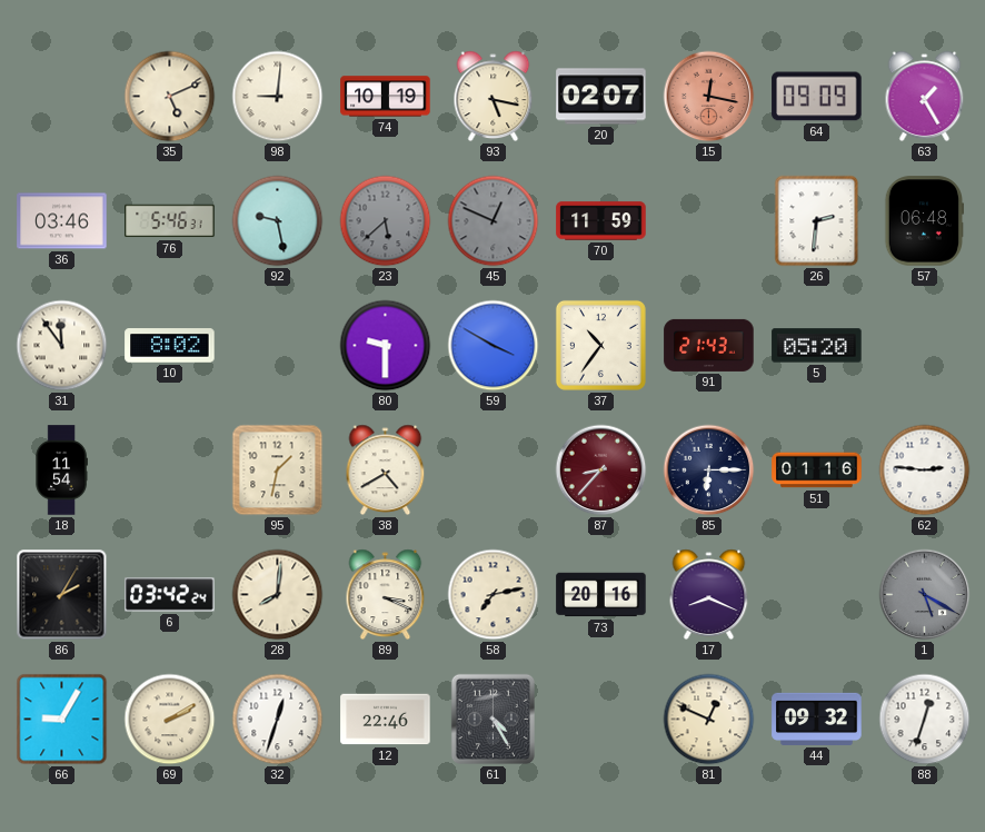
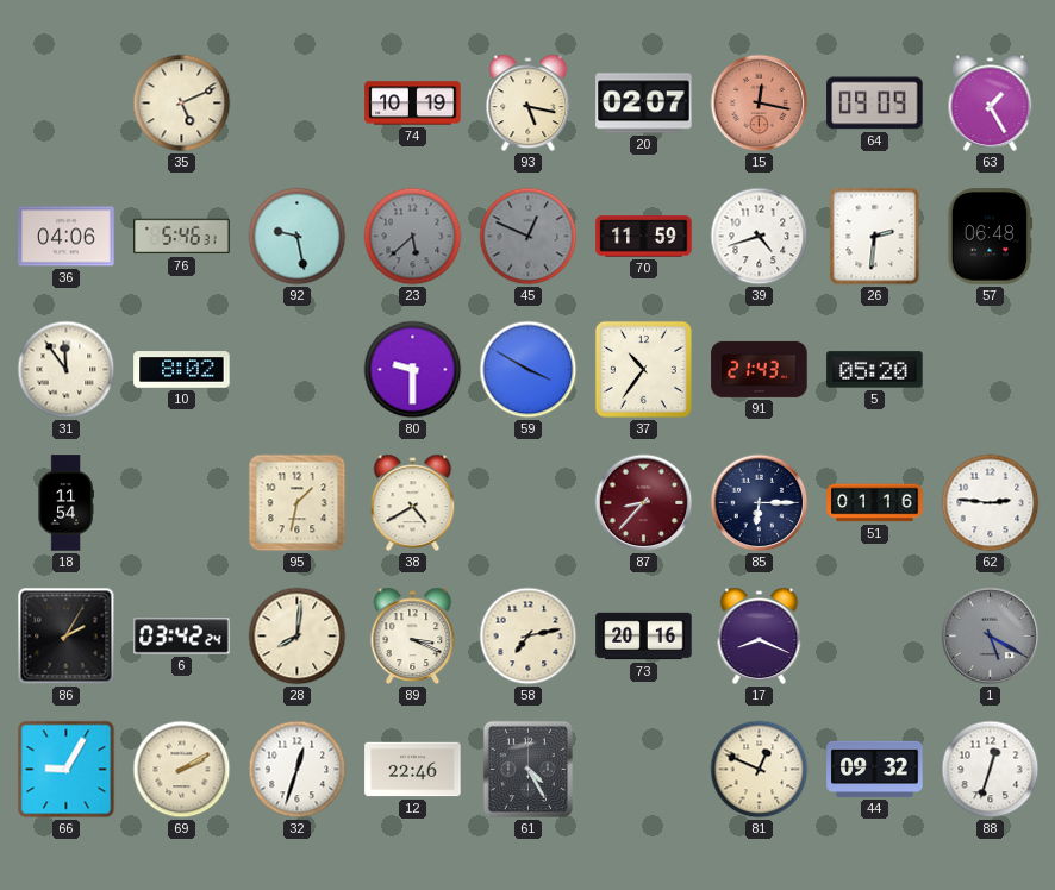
98: 9:01 -> none
36: 03:46 -> 04:06
39: none -> 4:42
